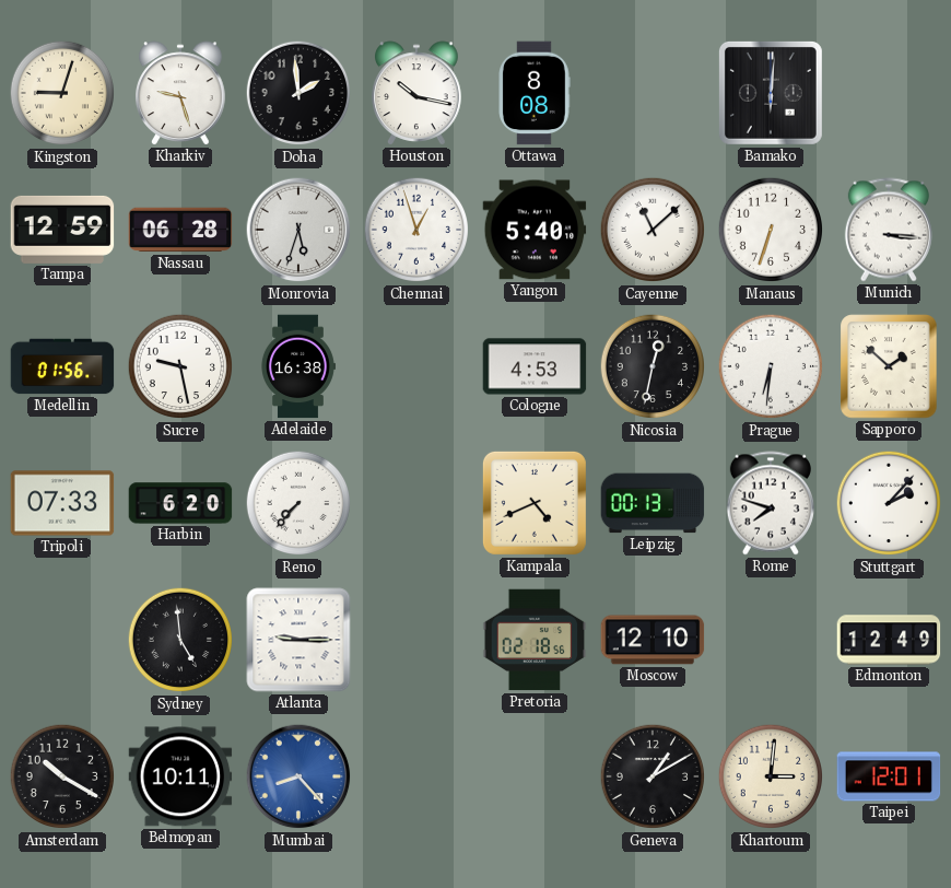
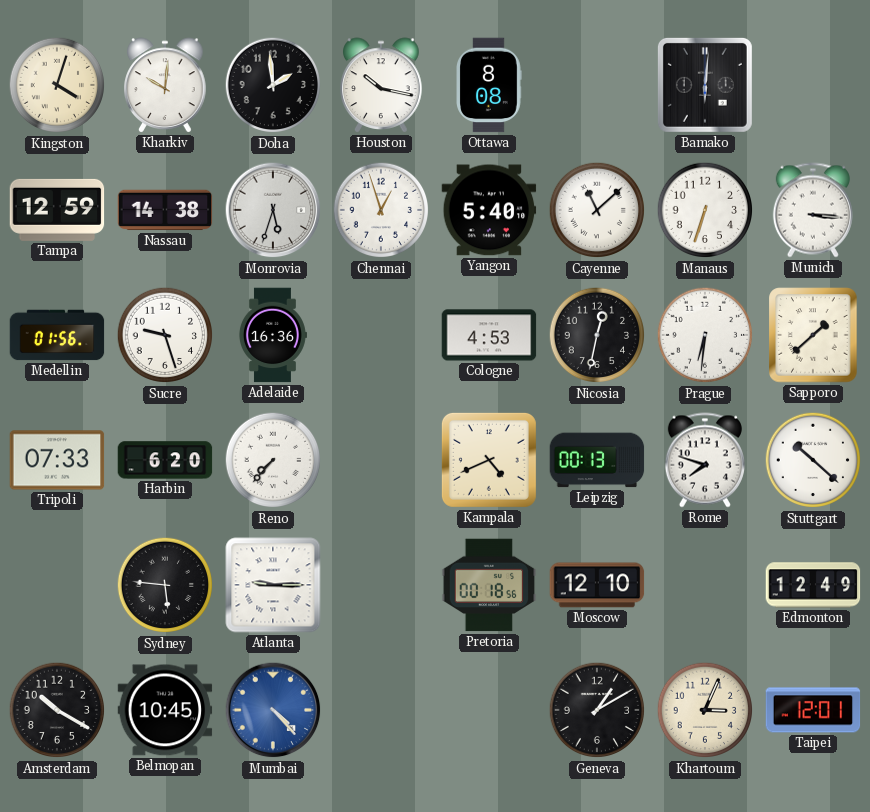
Kingston: 9:03 -> 4:03
Kharkiv: 9:27 -> 10:01
Nassau: 06:28 -> 14:38
Sucre: 9:28 -> 9:27
Adelaide: 16:38 -> 16:36
Sapporo: 1:52 -> 1:38
Stuttgart: 2:07 -> 10:22
Sydney: 4:59 -> 5:46
Pretoria: 02:18 -> 00:18
Belmopan: 10:11 -> 10:45
Mumbai: 8:23 -> 4:23
Khartoum: 3:01 -> 3:04
